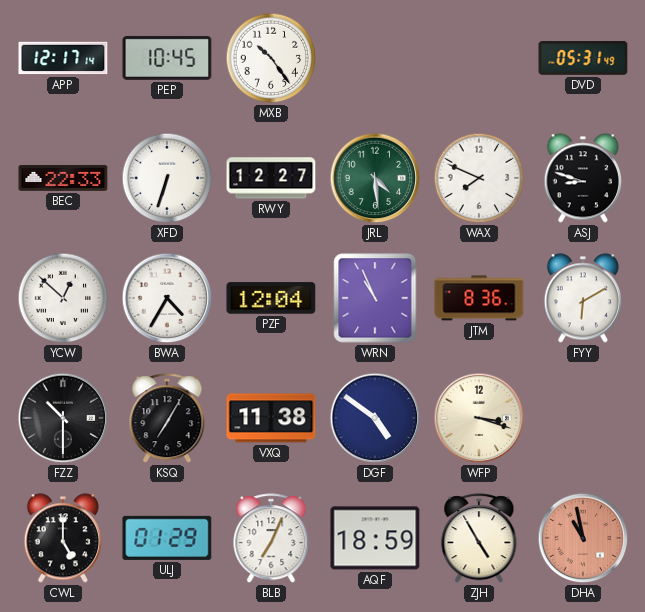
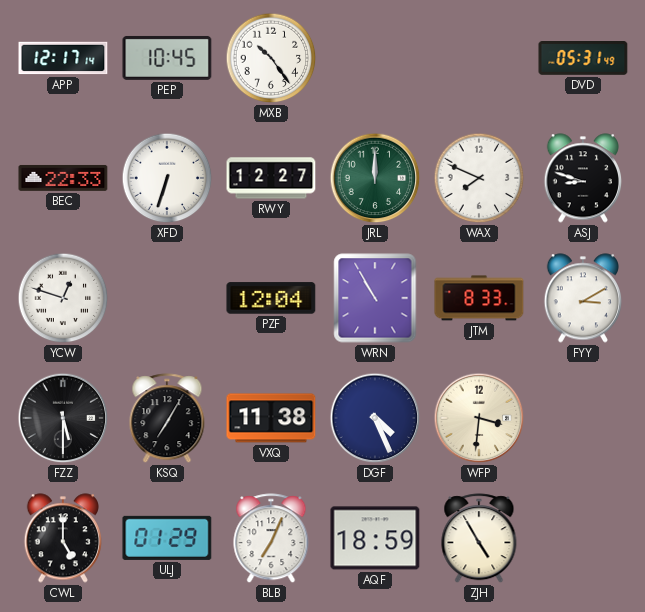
JRL: 4:29 -> 12:00
YCW: 12:52 -> 12:48
BWA: 4:35 -> none
WRN: 10:56 -> 10:55
JTM: 8:36 -> 8:33
FYY: 6:10 -> 3:10
FZZ: 10:30 -> 5:30
DGF: 4:51 -> 4:26
WFP: 3:18 -> 3:31
DHA: 10:58 -> none
